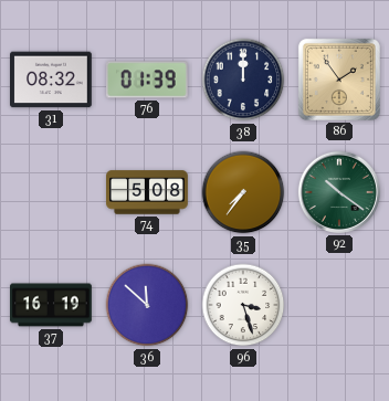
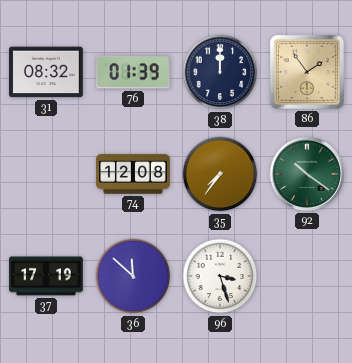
74: 5:08 -> 12:08
37: 16:19 -> 17:19
